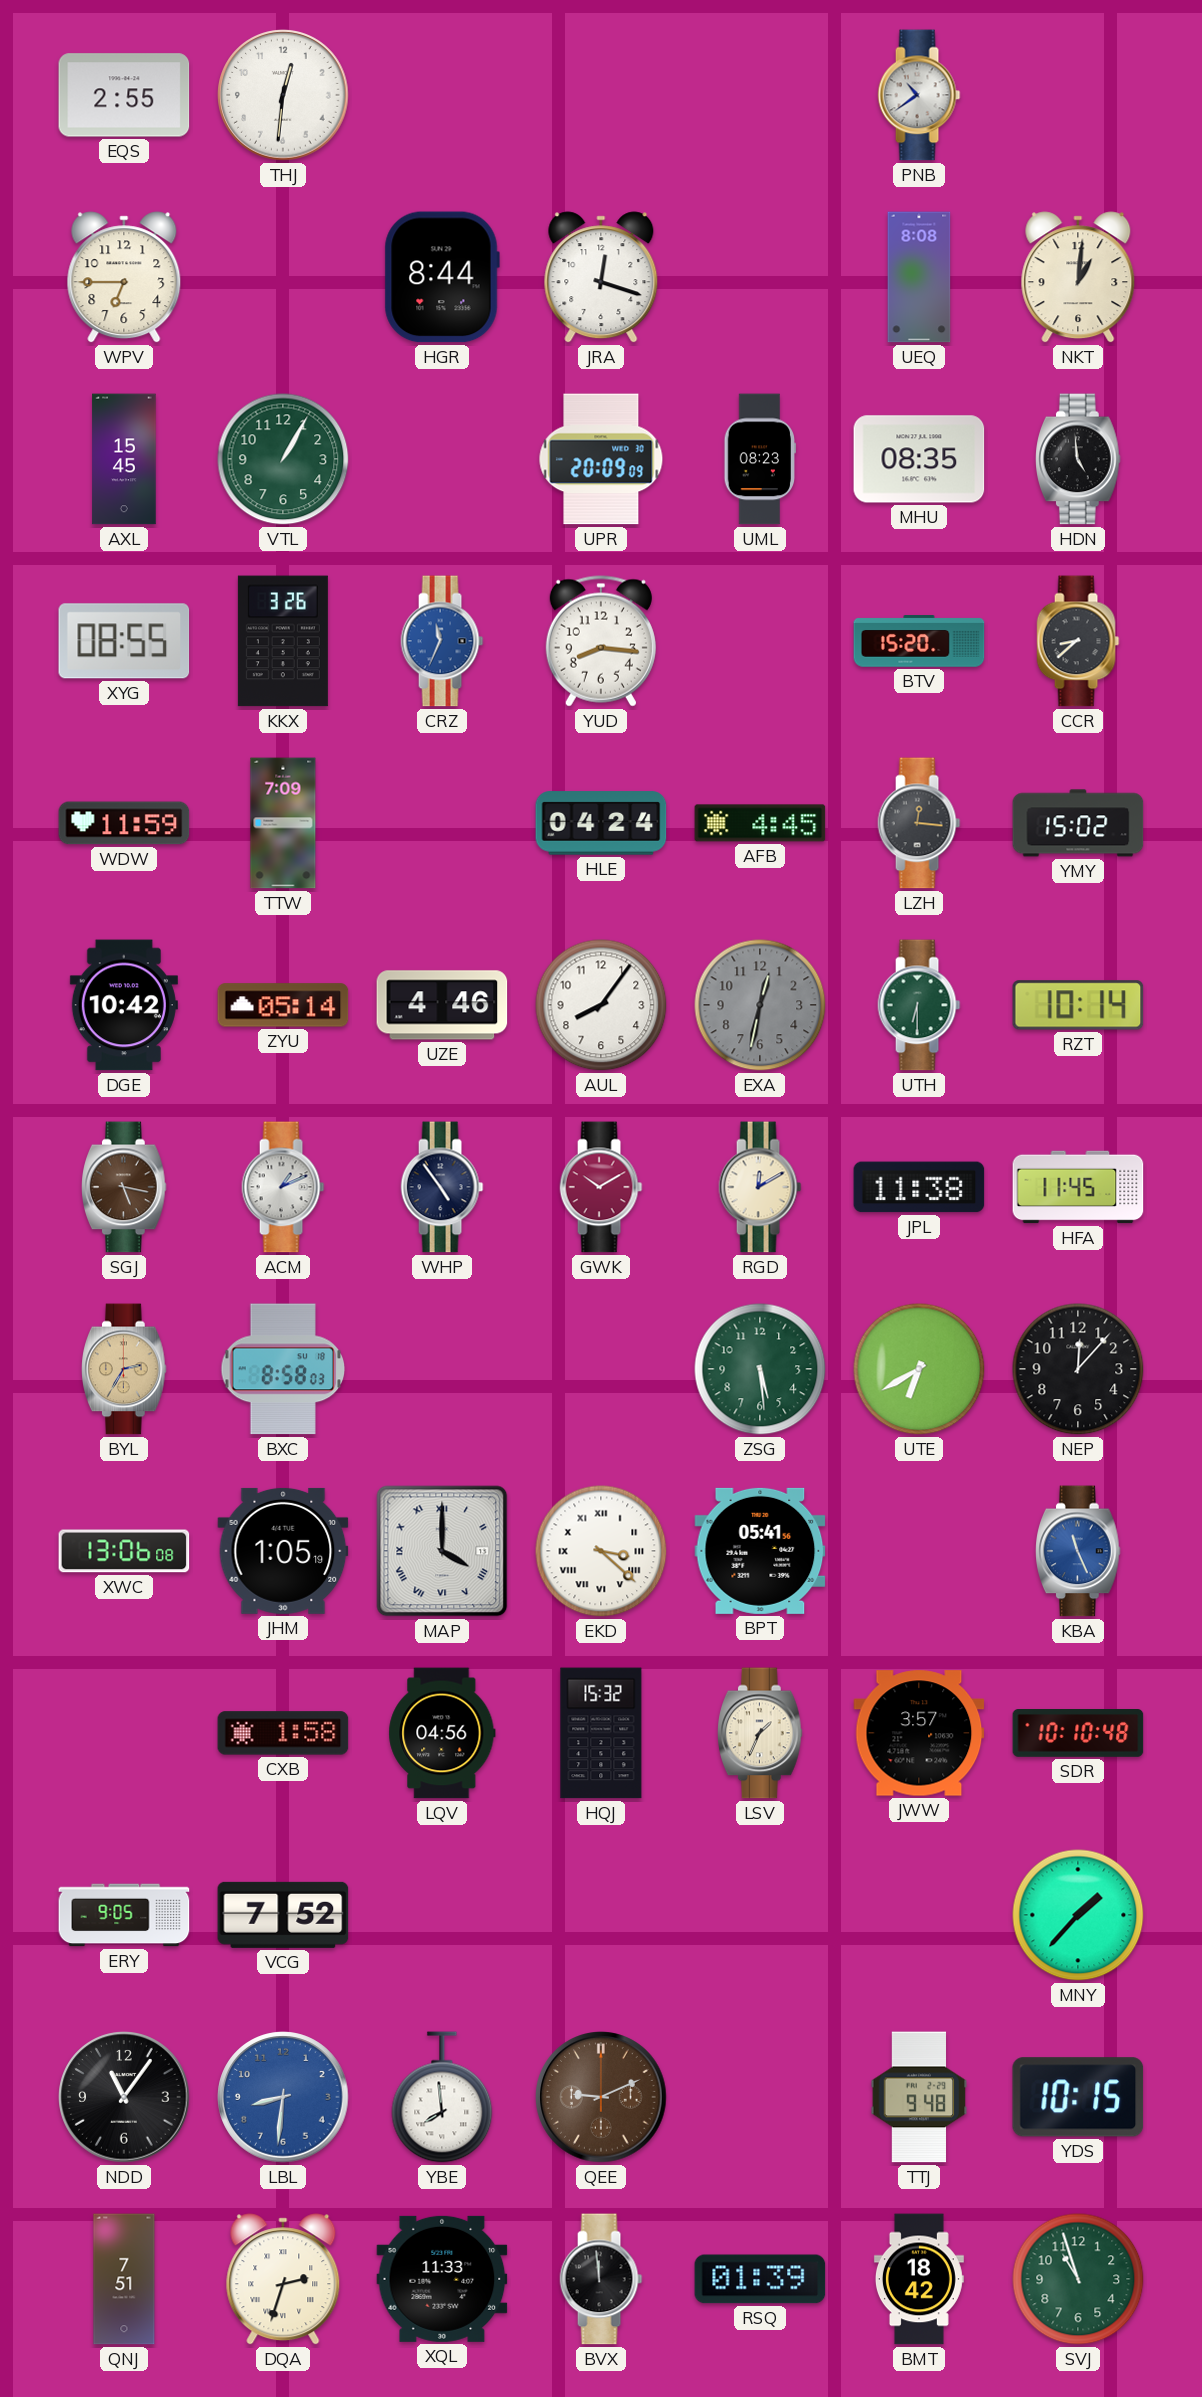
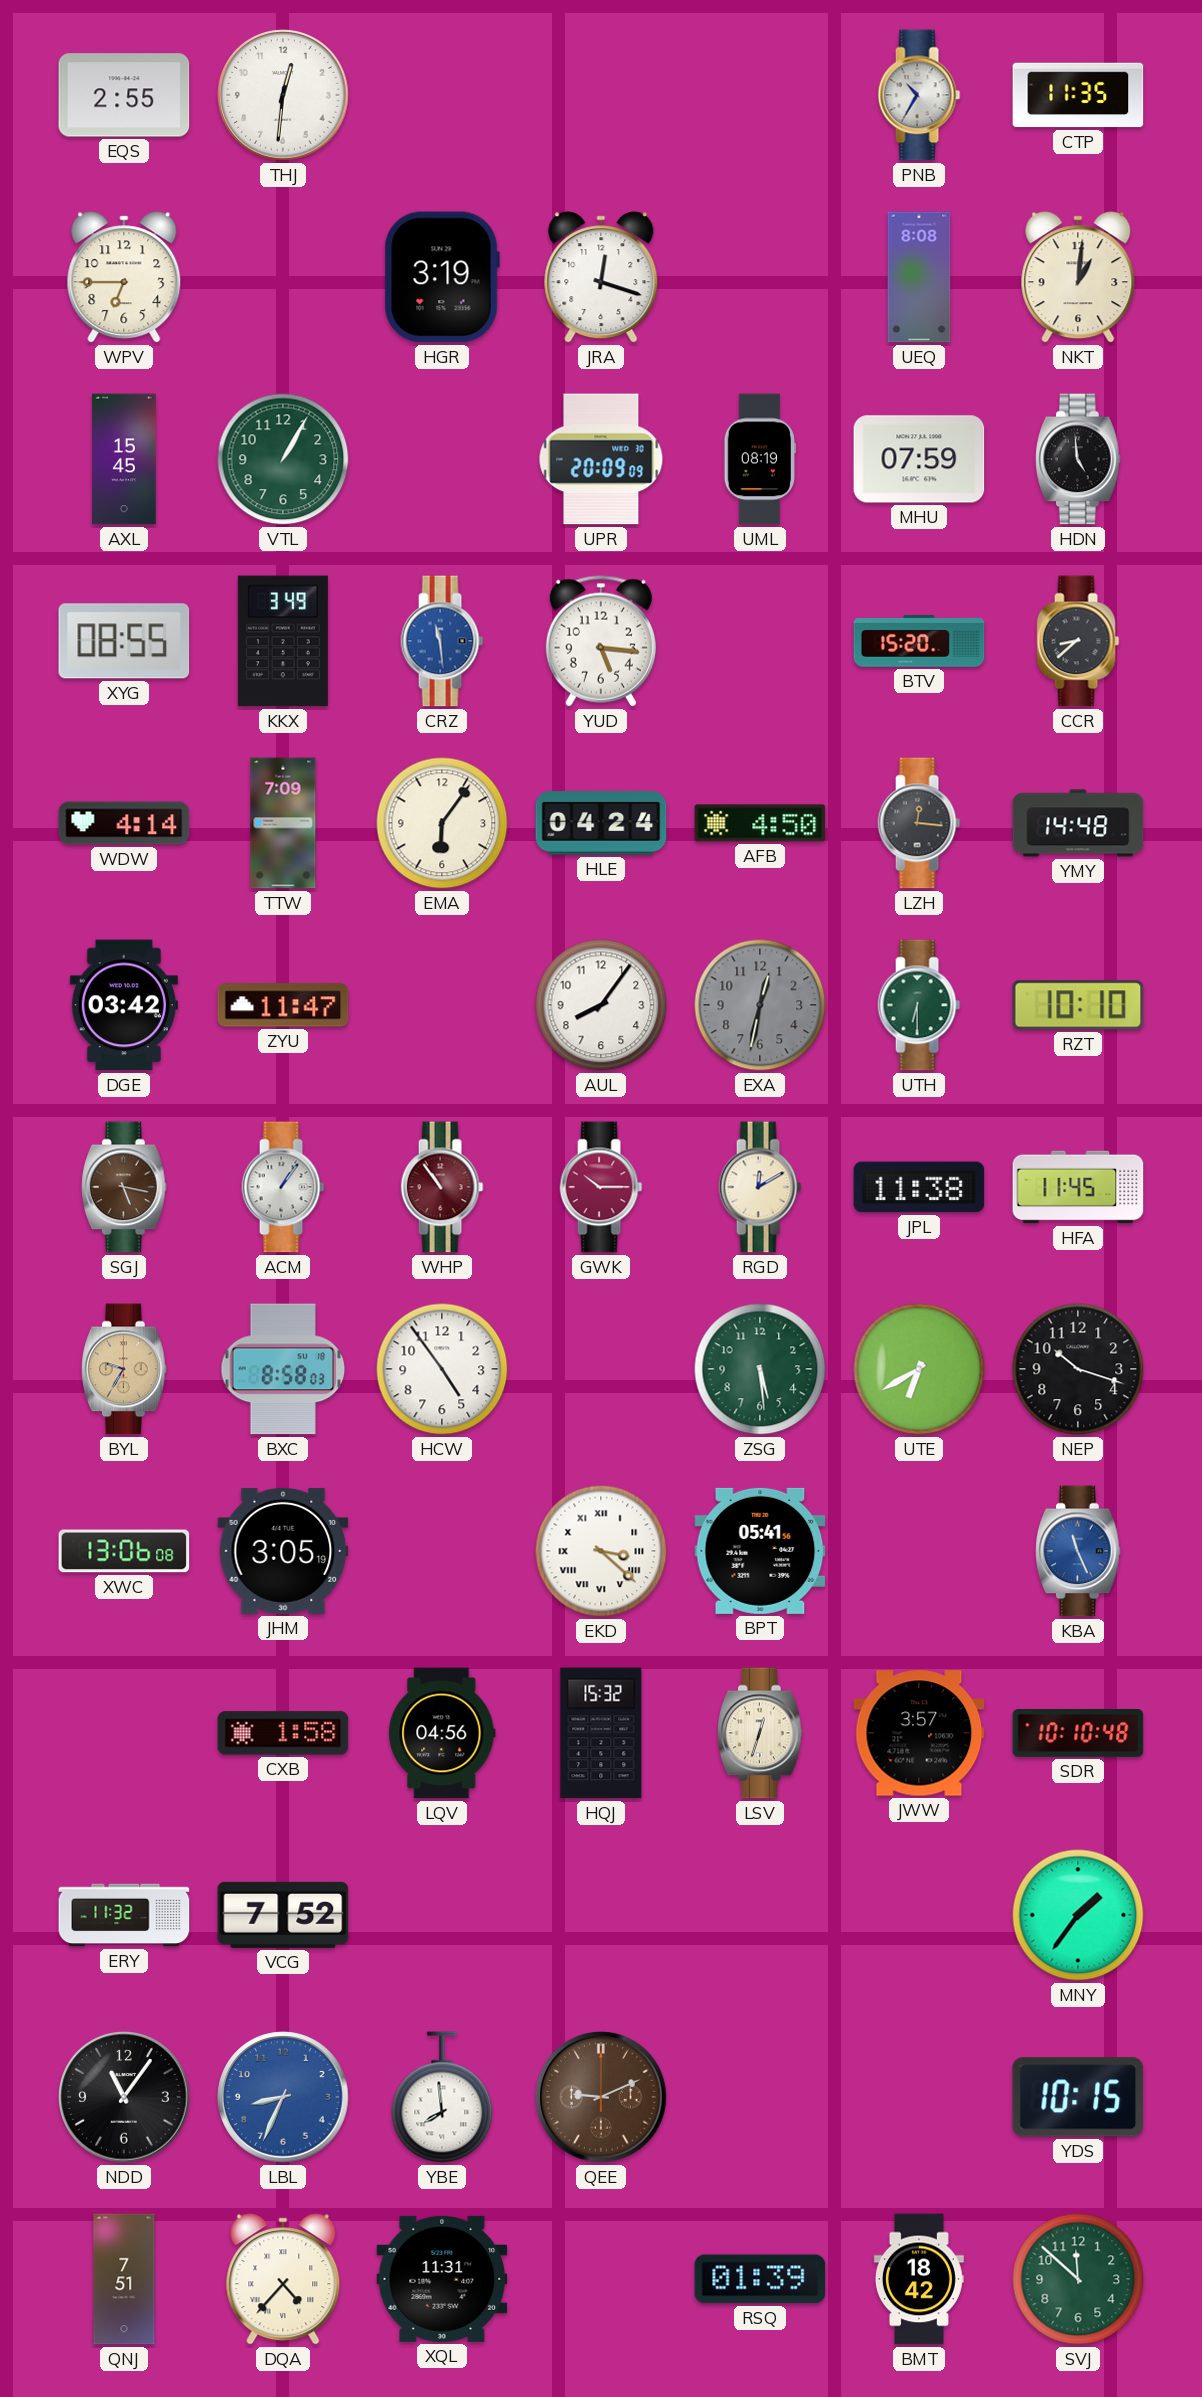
PNB: 10:39 -> 10:35
CTP: none -> 11:35
HGR: 8:44 -> 3:19
UML: 08:23 -> 08:19
MHU: 08:35 -> 07:59
KKX: 3:26 -> 3:49
CRZ: 11:34 -> 11:29
YUD: 8:16 -> 5:16
WDW: 11:59 -> 4:14
EMA: none -> 6:06
AFB: 4:45 -> 4:50
YMY: 15:02 -> 14:48
DGE: 10:42 -> 03:42
ZYU: 05:14 -> 11:47
UZE: 4:46 -> none
RZT: 10:14 -> 10:10
ACM: 1:11 -> 1:06
WHP: 4:54 -> 10:54
WHP dial: navy -> burgundy
GWK: 10:10 -> 10:15
BYL: 2:35 -> 9:35
HCW: none -> 4:54
NEP: 12:07 -> 10:18
JHM: 1:05 -> 3:05
MAP: 4:00 -> none
LSV: 1:34 -> 12:33
ERY: 9:05 -> 11:32
MNY: 1:37 -> 1:36
LBL: 8:31 -> 8:34
TTJ: 9:48 -> none
DQA: 2:33 -> 4:37
XQL: 11:33 -> 11:31
BVX: 11:59 -> none
SVJ: 10:57 -> 11:52
